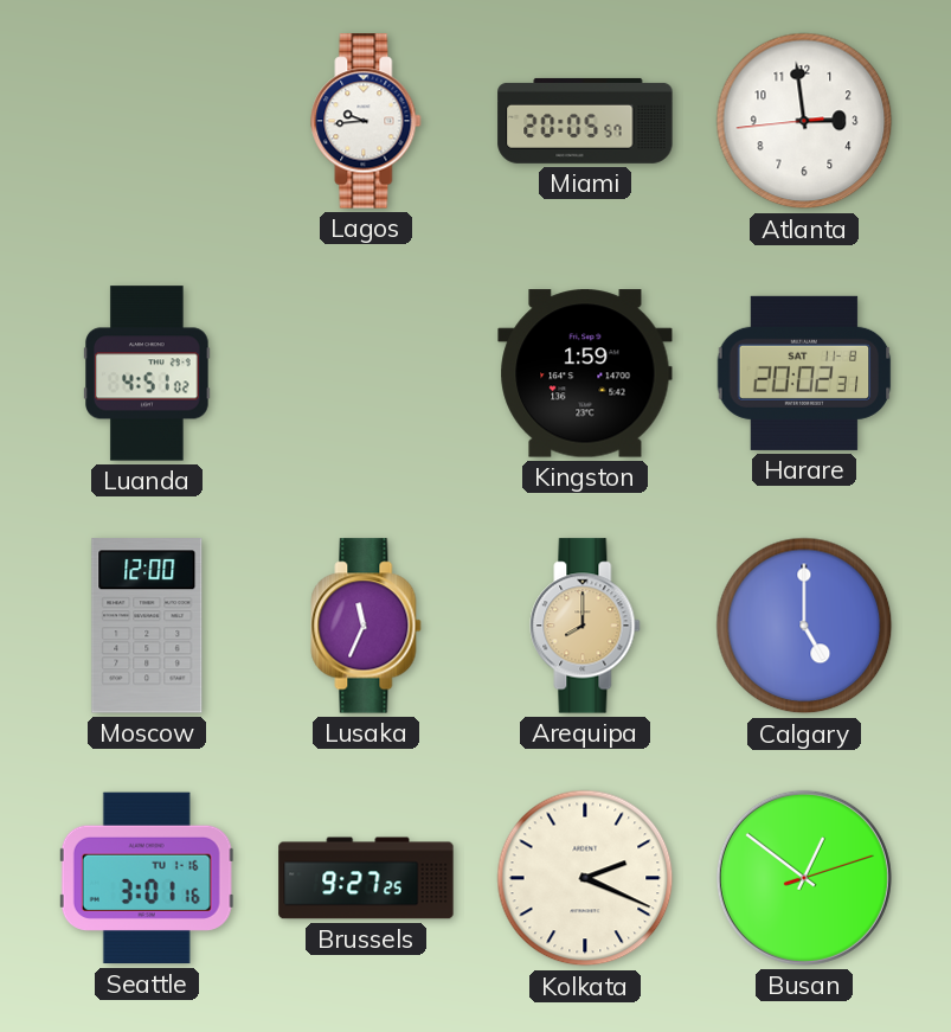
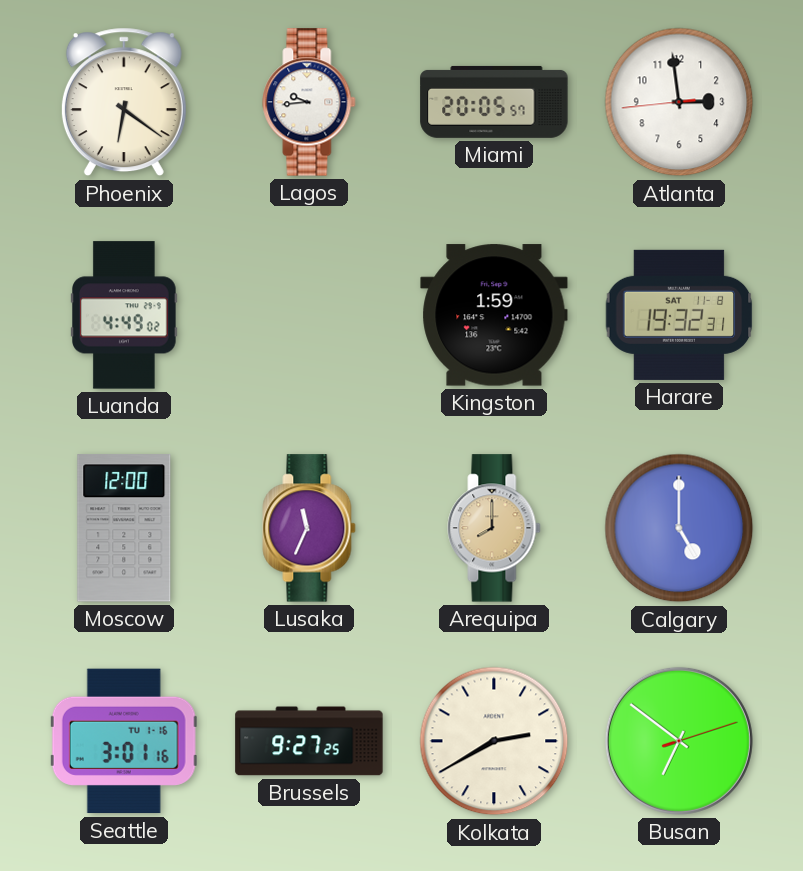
Phoenix: none -> 6:21
Luanda: 4:51 -> 4:49
Harare: 20:02 -> 19:32
Kolkata: 2:19 -> 2:40
Busan: 12:51 -> 6:51
